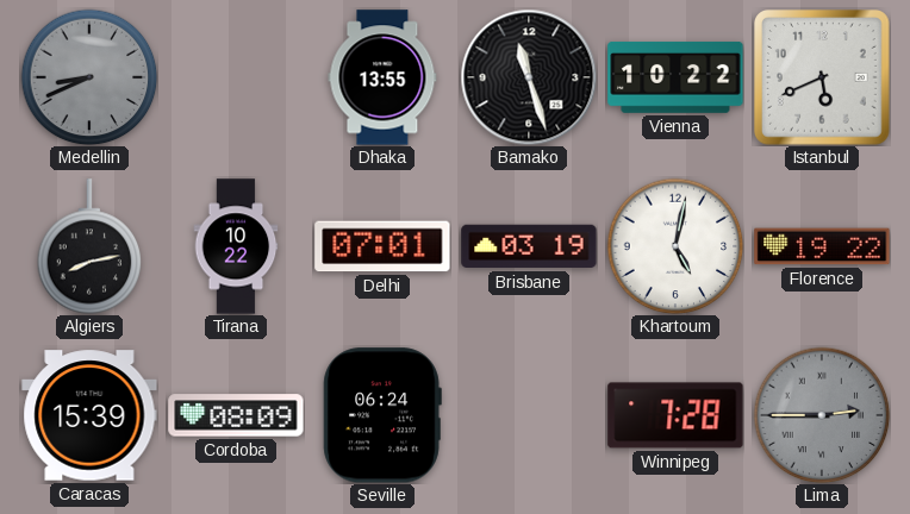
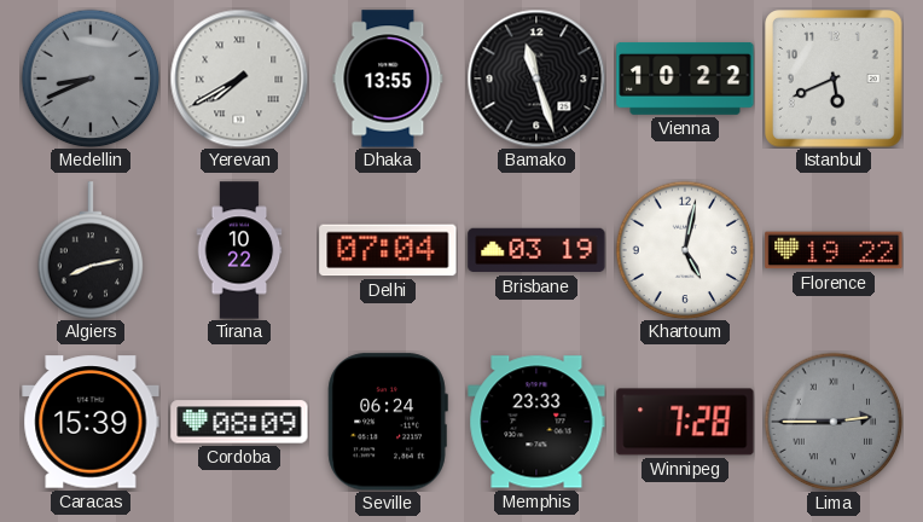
Yerevan: none -> 7:40
Delhi: 07:01 -> 07:04
Memphis: none -> 23:33
